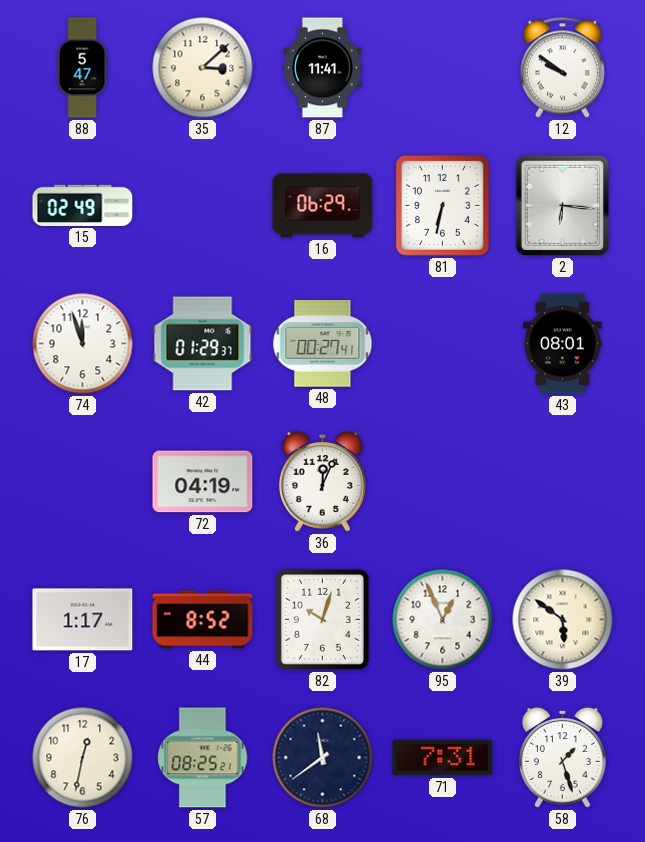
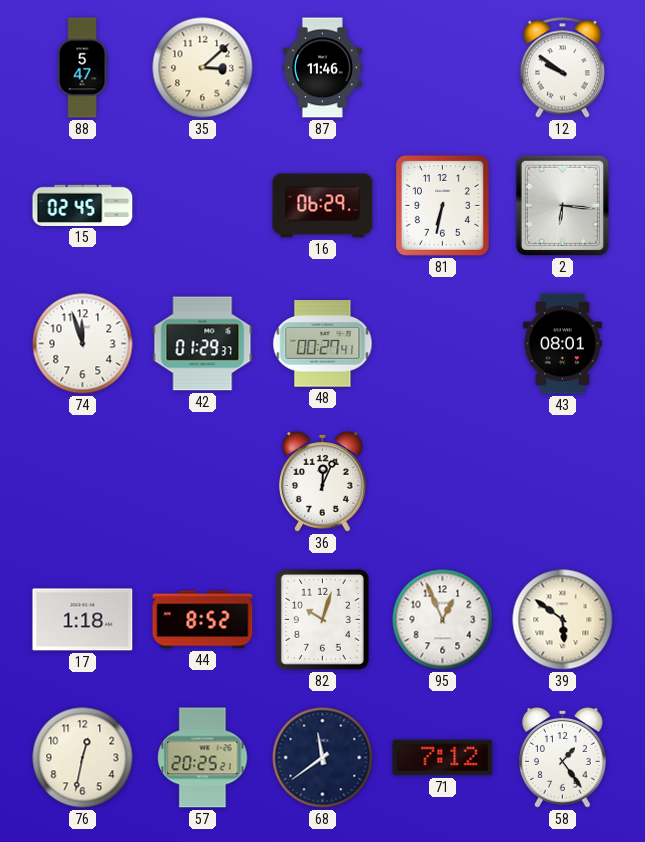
87: 11:41 -> 11:46
15: 02:49 -> 02:45
72: 04:19 -> none
17: 1:17 -> 1:18
57: 08:25 -> 20:25
71: 7:31 -> 7:12
58: 1:27 -> 1:24
